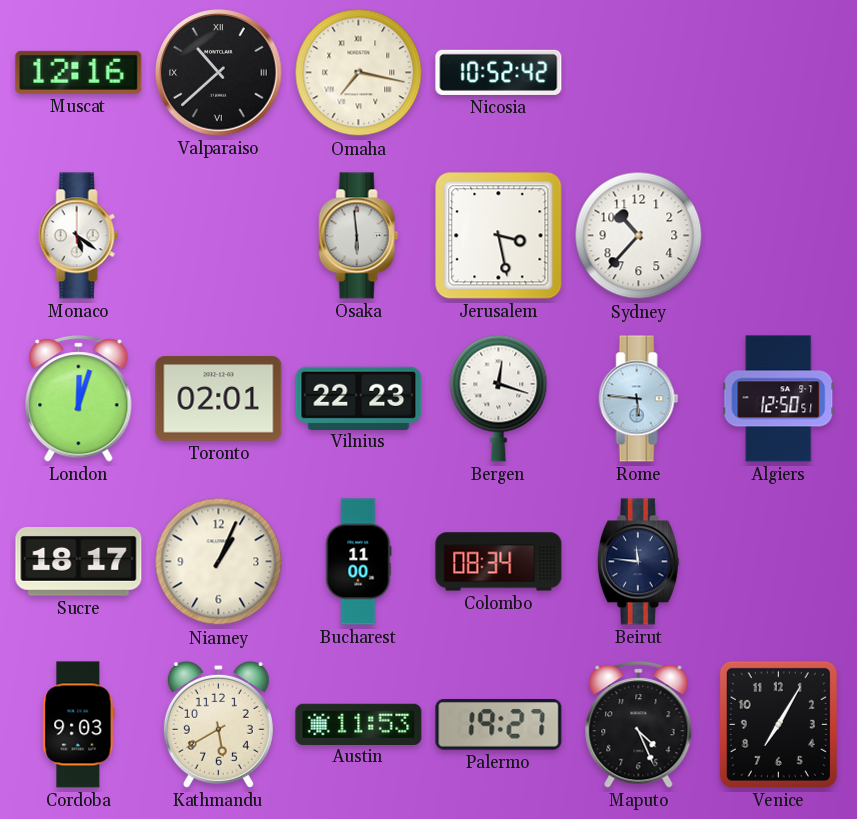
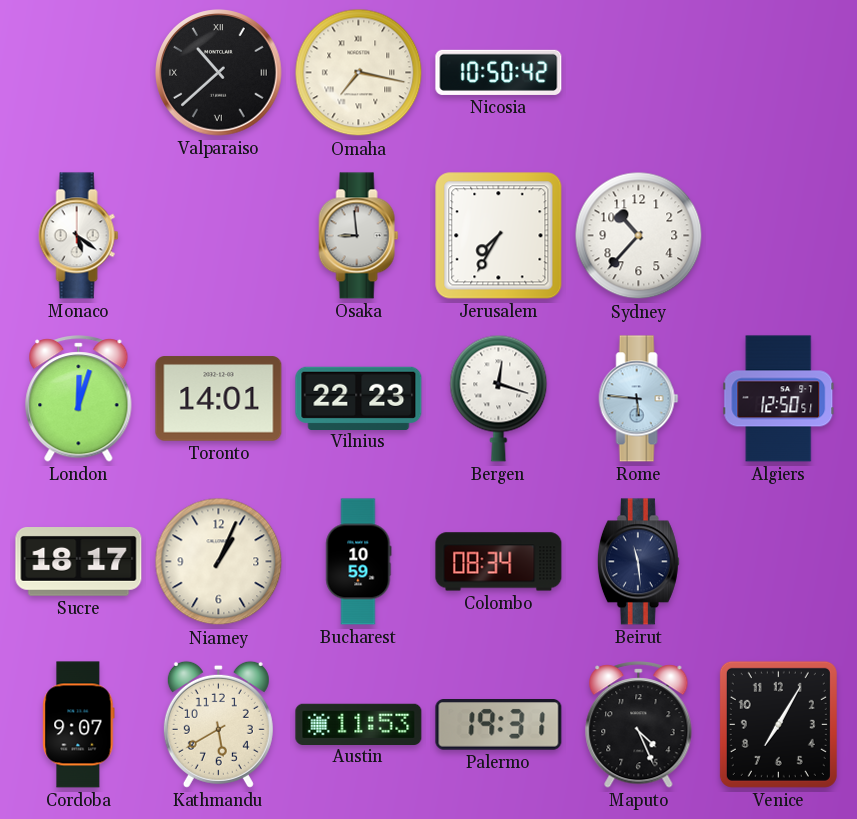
Muscat: 12:16 -> none
Nicosia: 10:52 -> 10:50
Osaka: 5:59 -> 8:59
Jerusalem: 3:28 -> 7:35
Toronto: 02:01 -> 14:01
Bucharest: 11:00 -> 10:59
Beirut: 11:46 -> 11:29
Cordoba: 9:03 -> 9:07
Palermo: 19:27 -> 19:31
